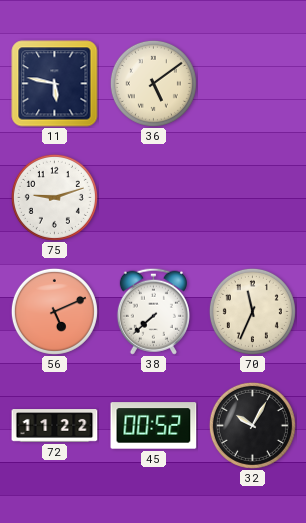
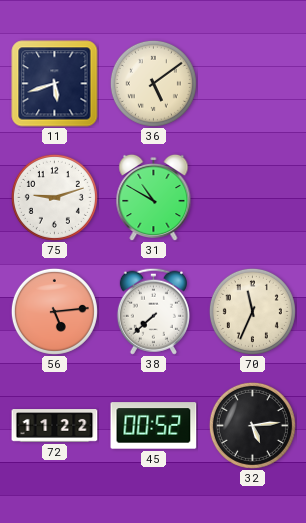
11: 5:47 -> 5:42
31: none -> 10:50
56: 5:11 -> 5:14
32: 10:05 -> 5:14
